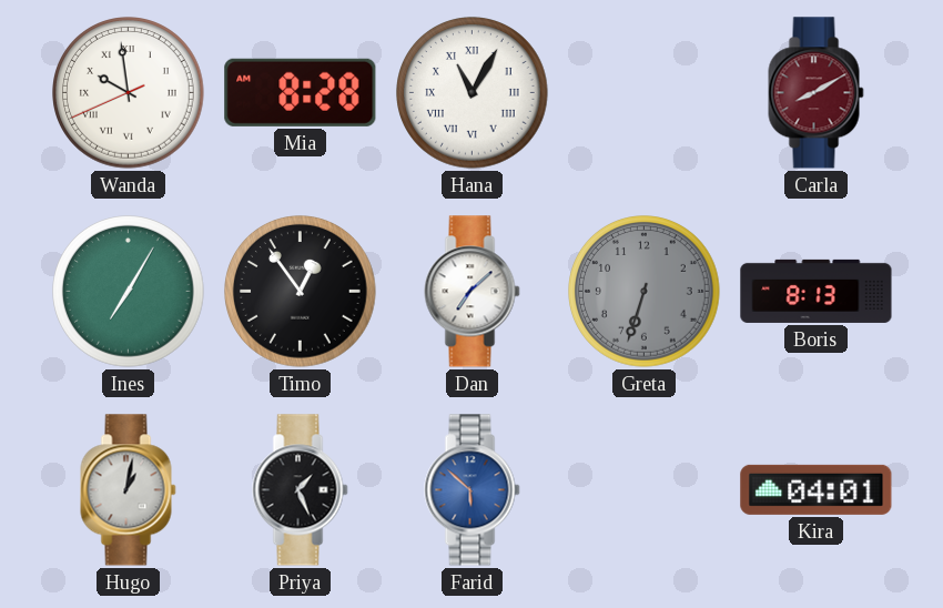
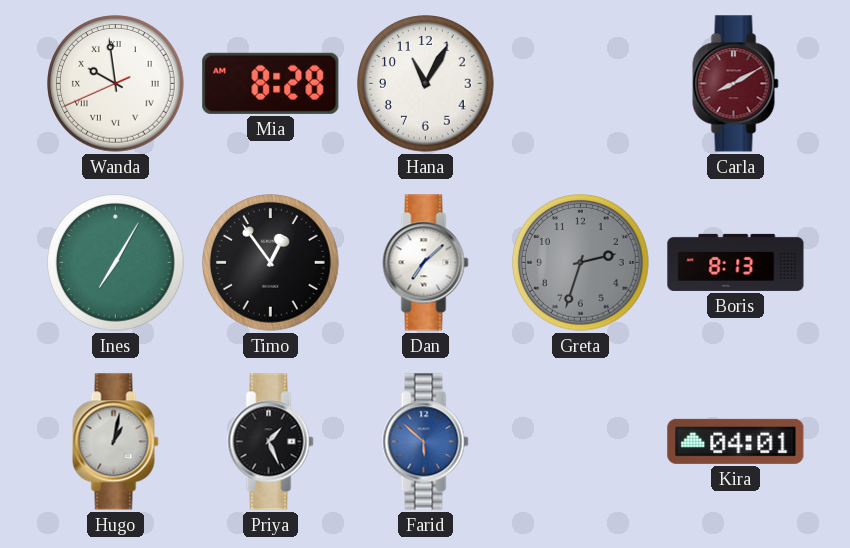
Hana numerals: Roman -> Arabic
Greta: 6:33 -> 2:33
